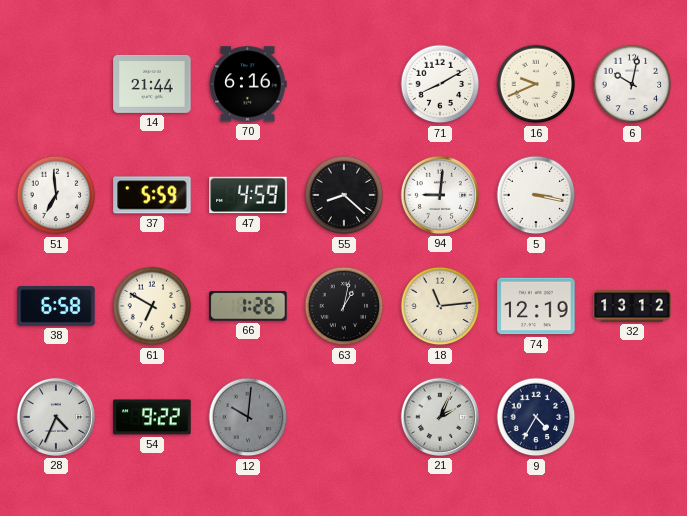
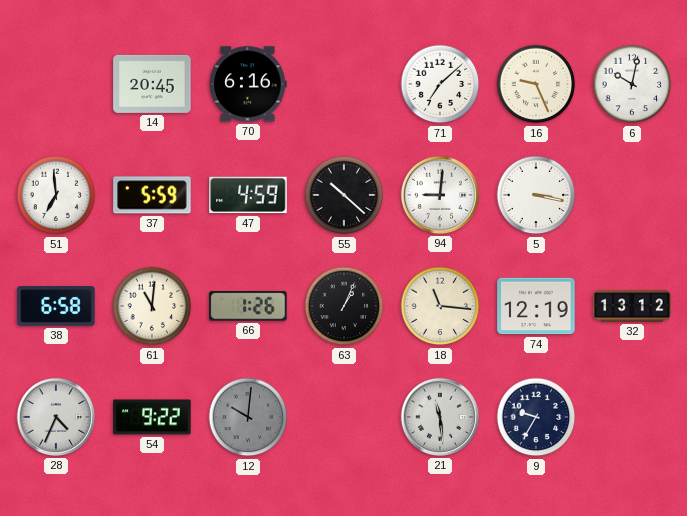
14: 21:44 -> 20:45
71: 8:10 -> 7:08
16: 9:41 -> 9:26
55: 8:22 -> 10:22
61: 6:50 -> 11:01
63: 1:02 -> 1:04
18: 11:14 -> 11:16
21: 2:04 -> 11:29
9: 4:35 -> 9:35
